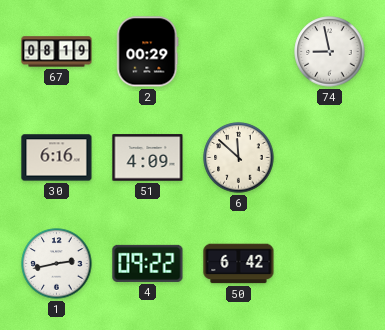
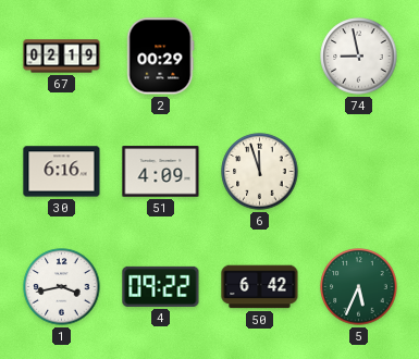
67: 08:19 -> 02:19
6: 11:52 -> 11:57
1: 2:43 -> 3:43
5: none -> 5:34
